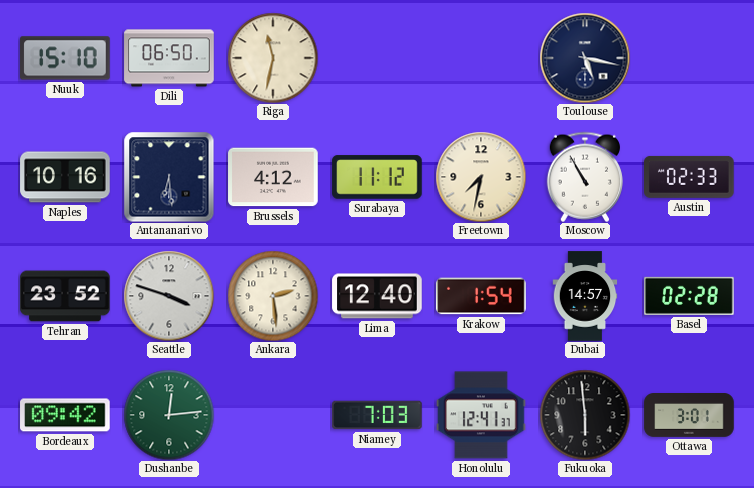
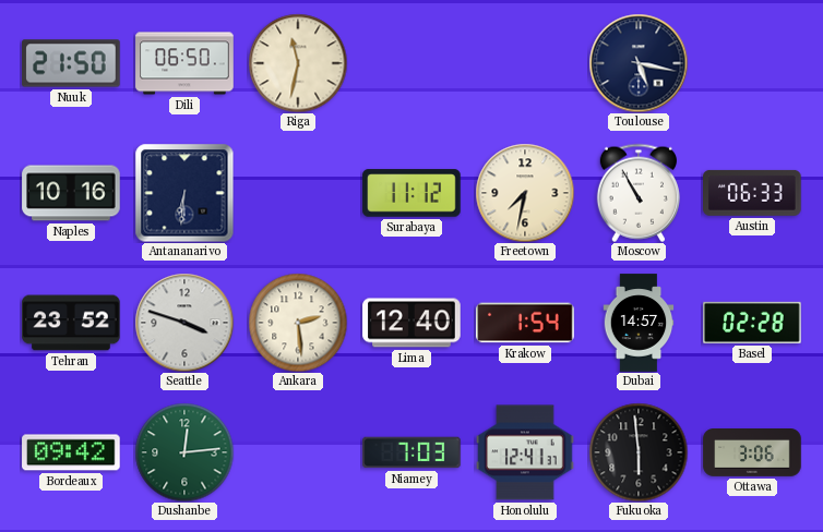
Nuuk: 15:10 -> 21:50
Antananarivo: 6:29 -> 6:31
Brussels: 4:12 -> none
Austin: 02:33 -> 06:33
Ottawa: 3:01 -> 3:06
